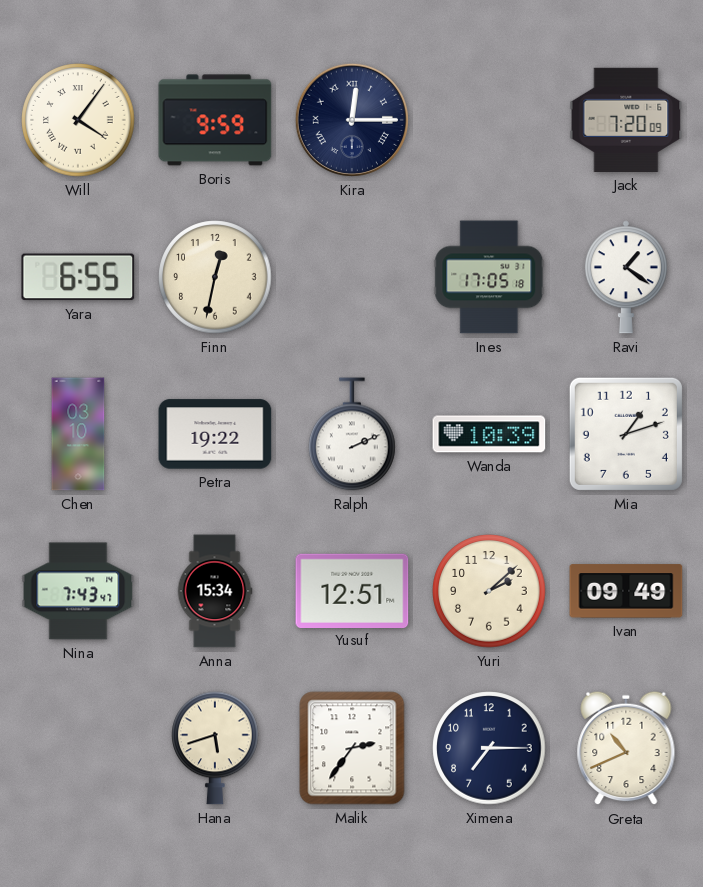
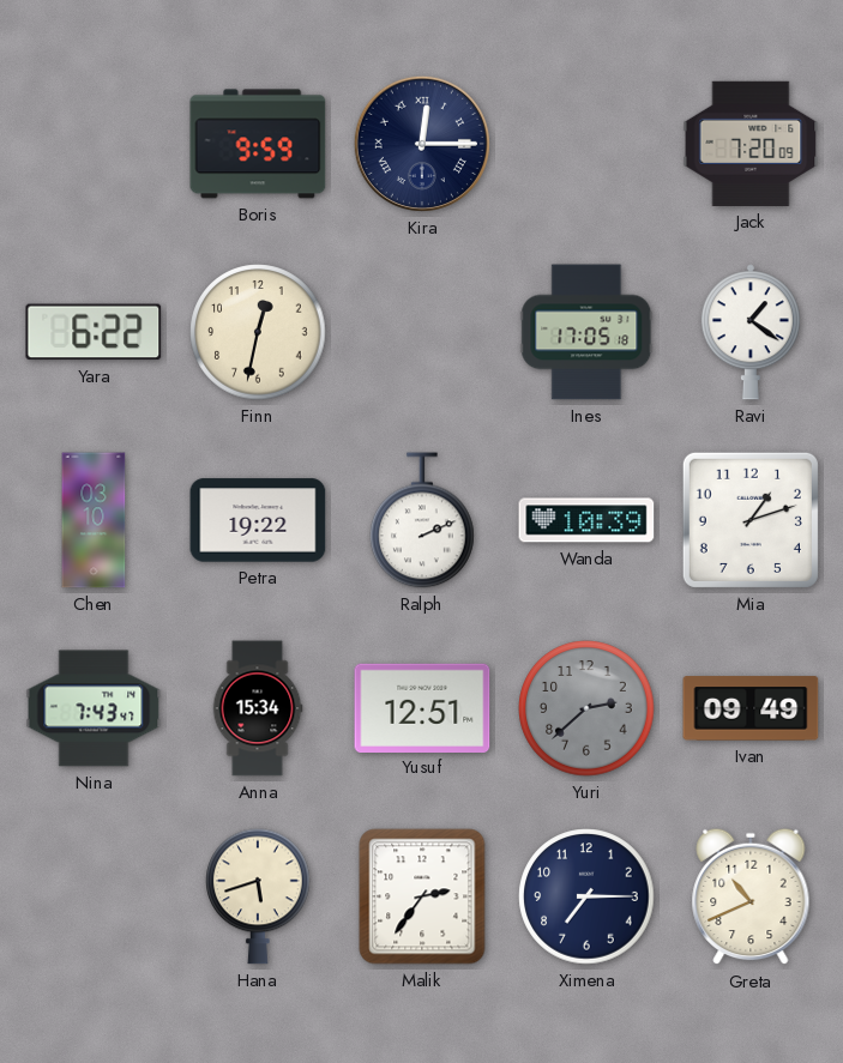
Will: 4:06 -> none
Yara: 6:55 -> 6:22
Yuri: 2:08 -> 2:38
Yuri dial: cream -> grey
